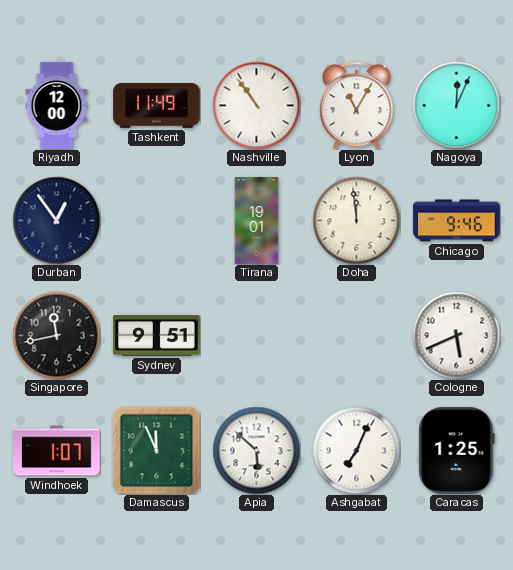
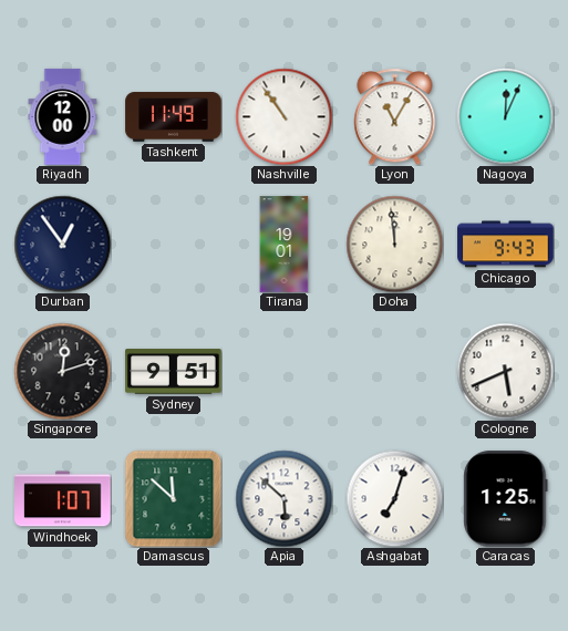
Chicago: 9:46 -> 9:43
Singapore: 11:43 -> 12:12
Damascus: 11:56 -> 11:52
Ashgabat: 7:04 -> 7:03
